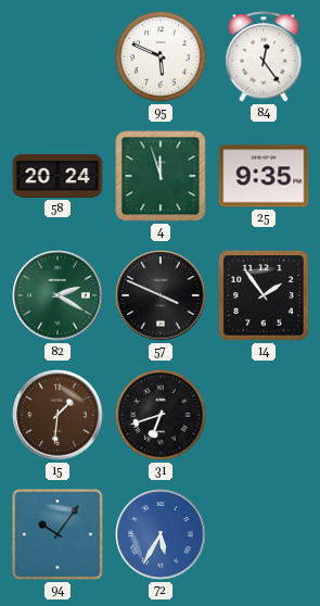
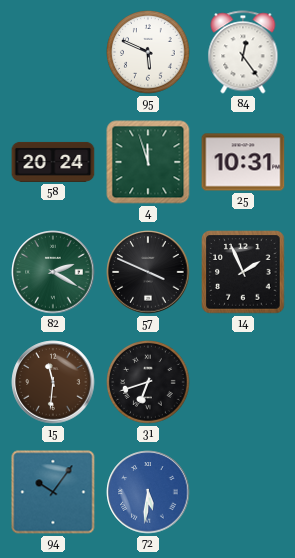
25: 9:35 -> 10:31
14: 1:54 -> 1:56
15: 1:31 -> 11:31
72: 5:35 -> 5:31
